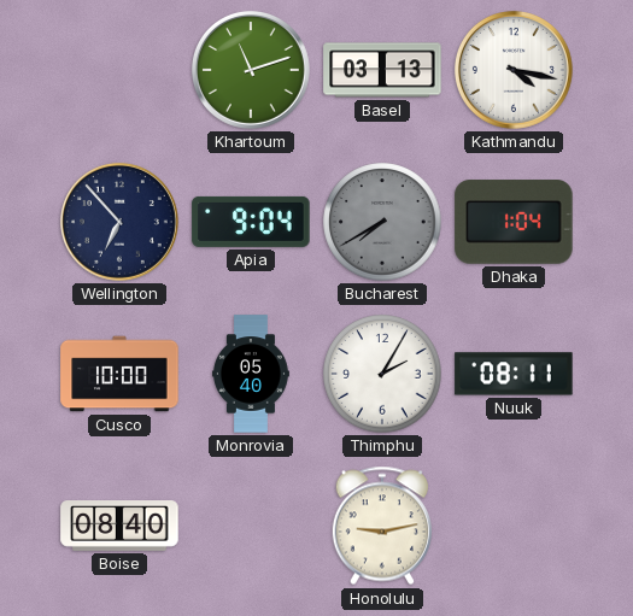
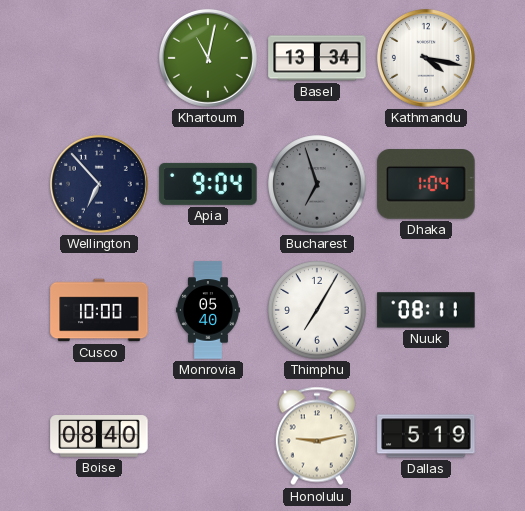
Khartoum: 11:12 -> 11:02
Basel: 03:13 -> 13:34
Bucharest: 7:40 -> 6:57
Thimphu: 2:05 -> 7:05
Dallas: none -> 5:19
